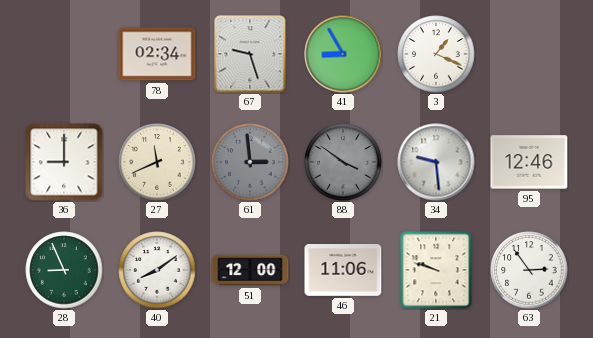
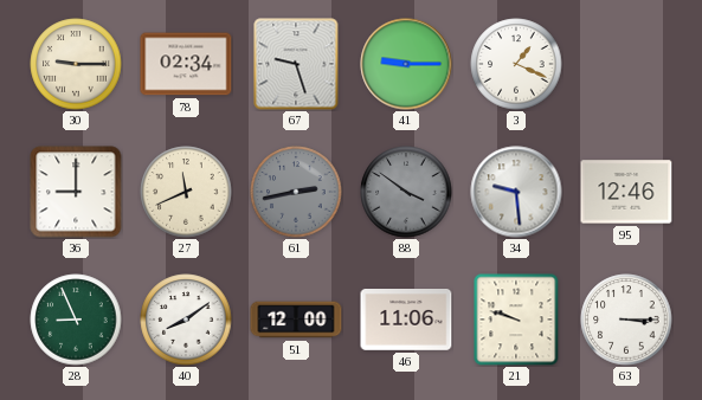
30: none -> 9:15
41: 8:55 -> 9:15
61: 2:59 -> 2:43
63: 2:54 -> 3:15
